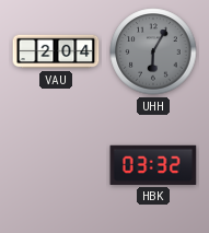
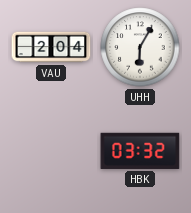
UHH dial: grey -> white
